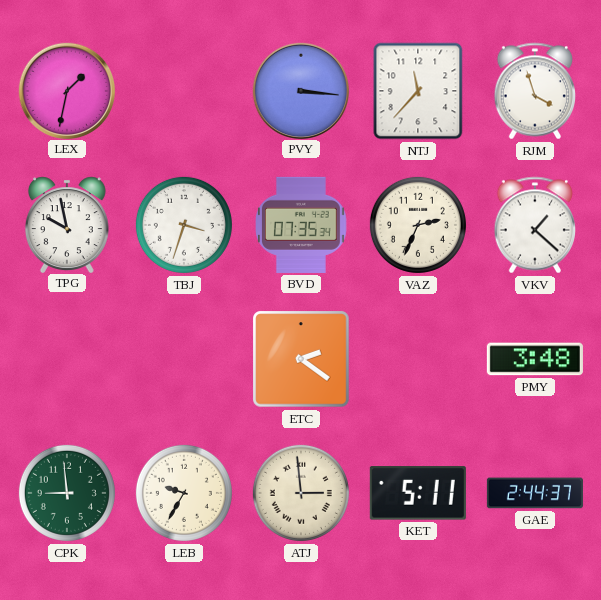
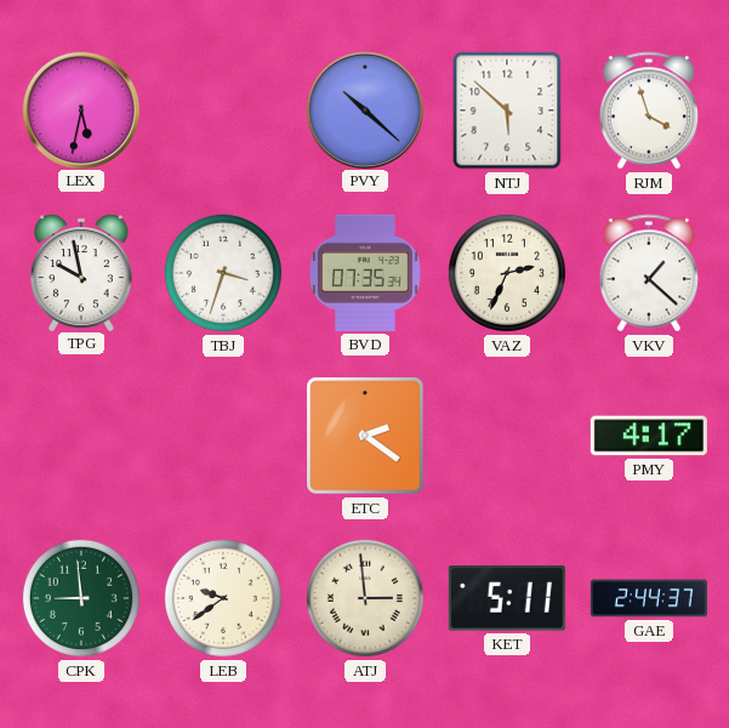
LEX: 1:32 -> 5:32
PVY: 3:16 -> 10:22
NTJ: 11:37 -> 5:52
PMY: 3:48 -> 4:17
LEB: 9:35 -> 9:39
